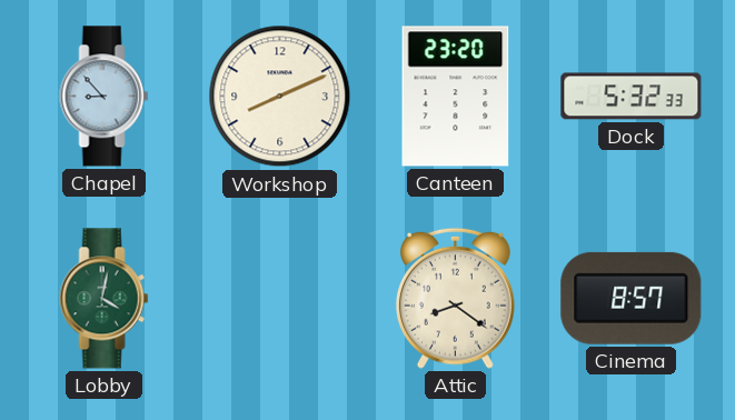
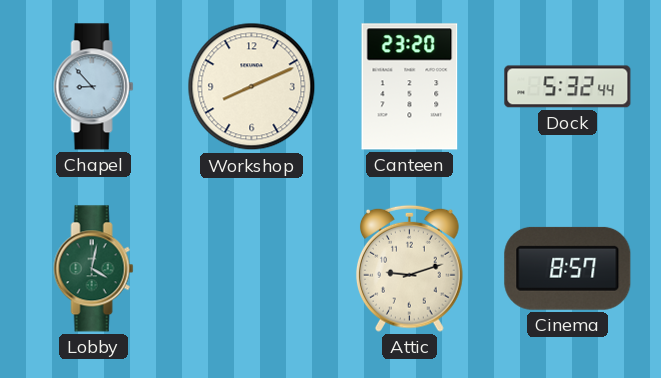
Dock: 5:32:33 -> 5:32:44
Attic: 8:21 -> 9:12
